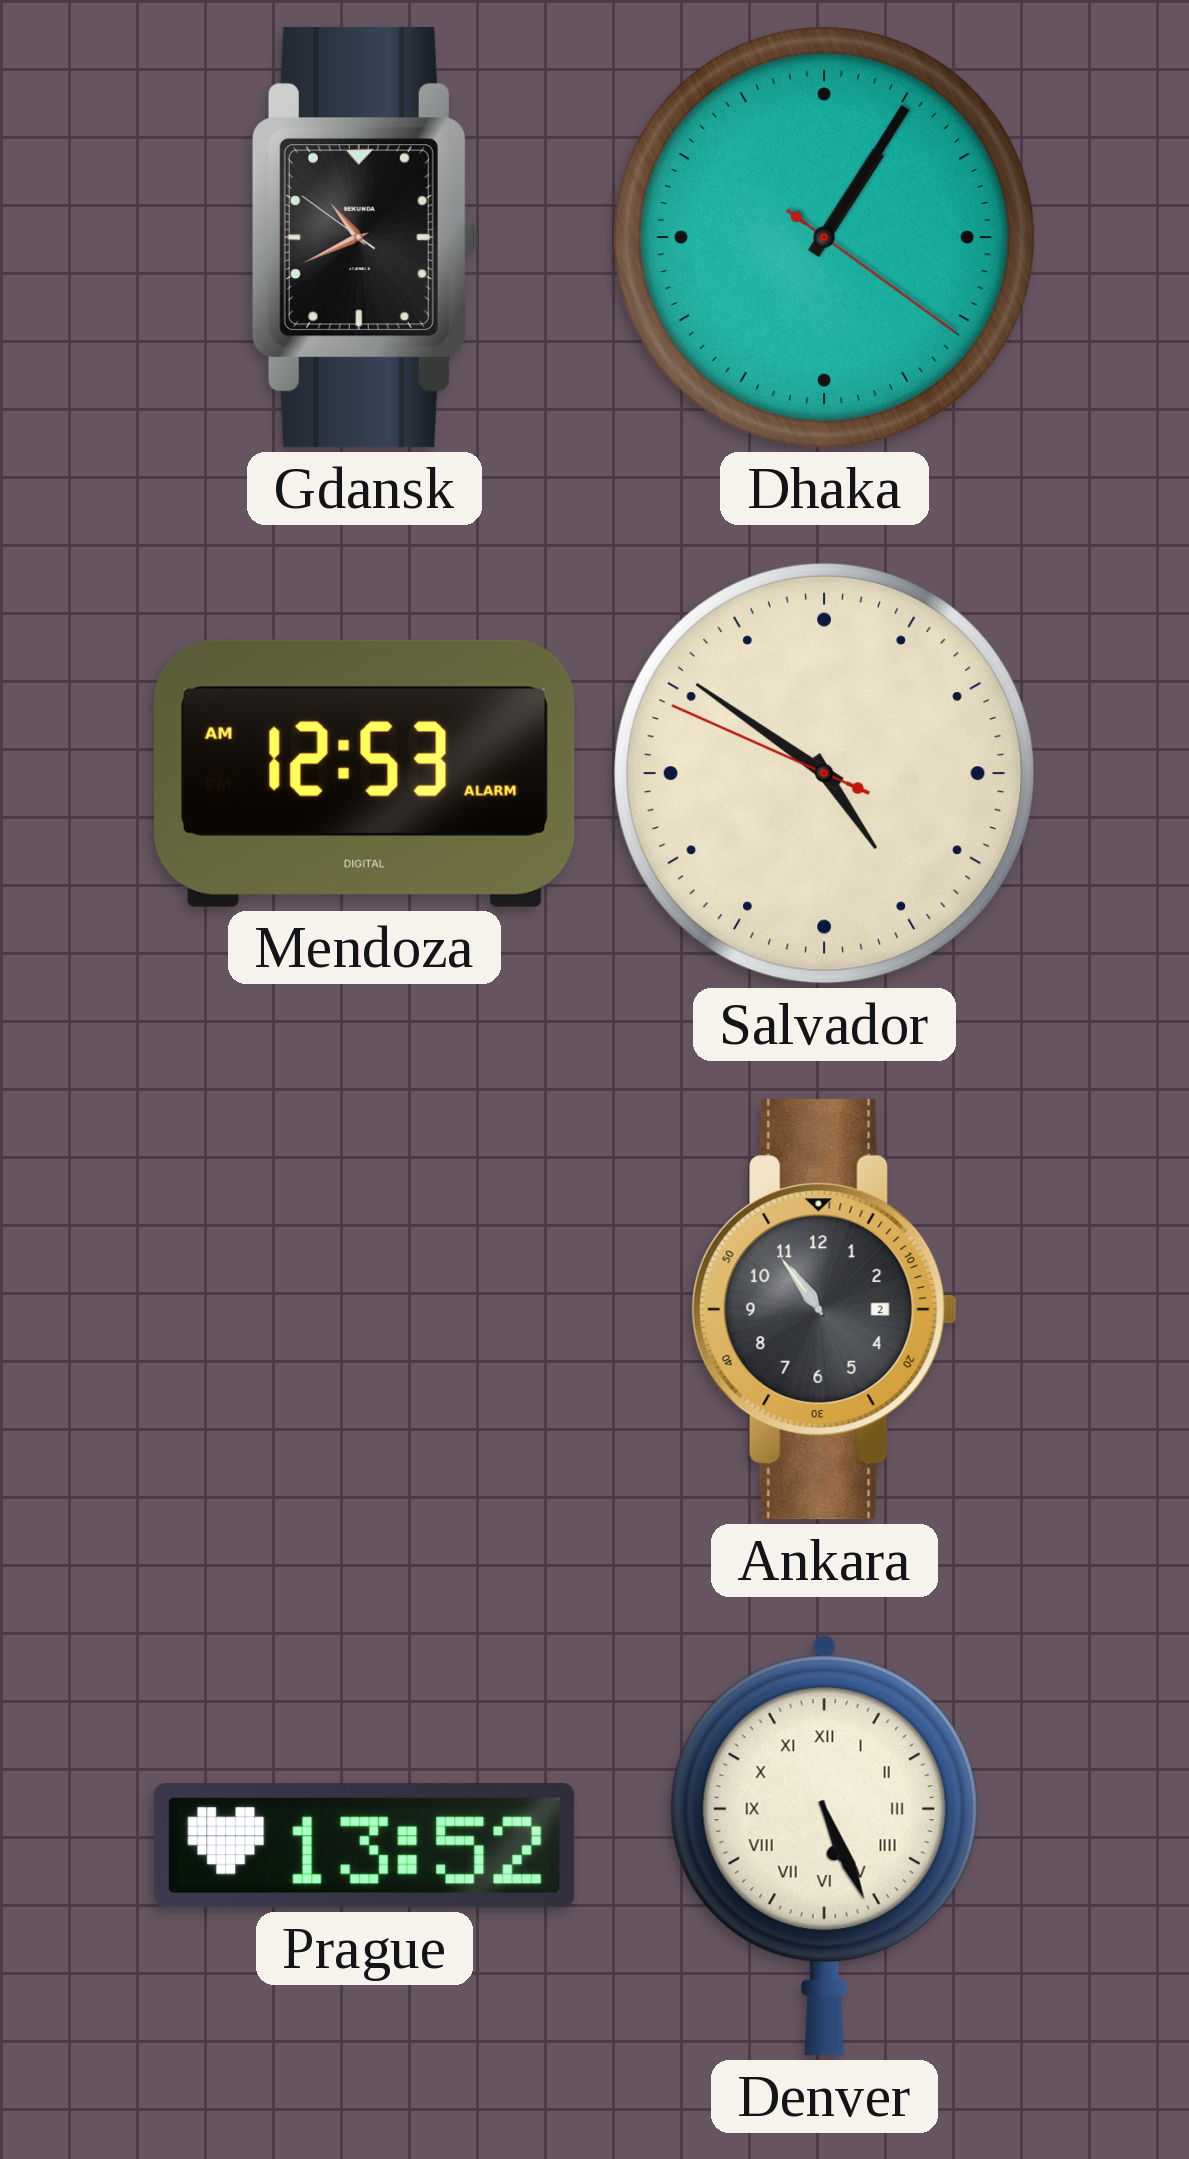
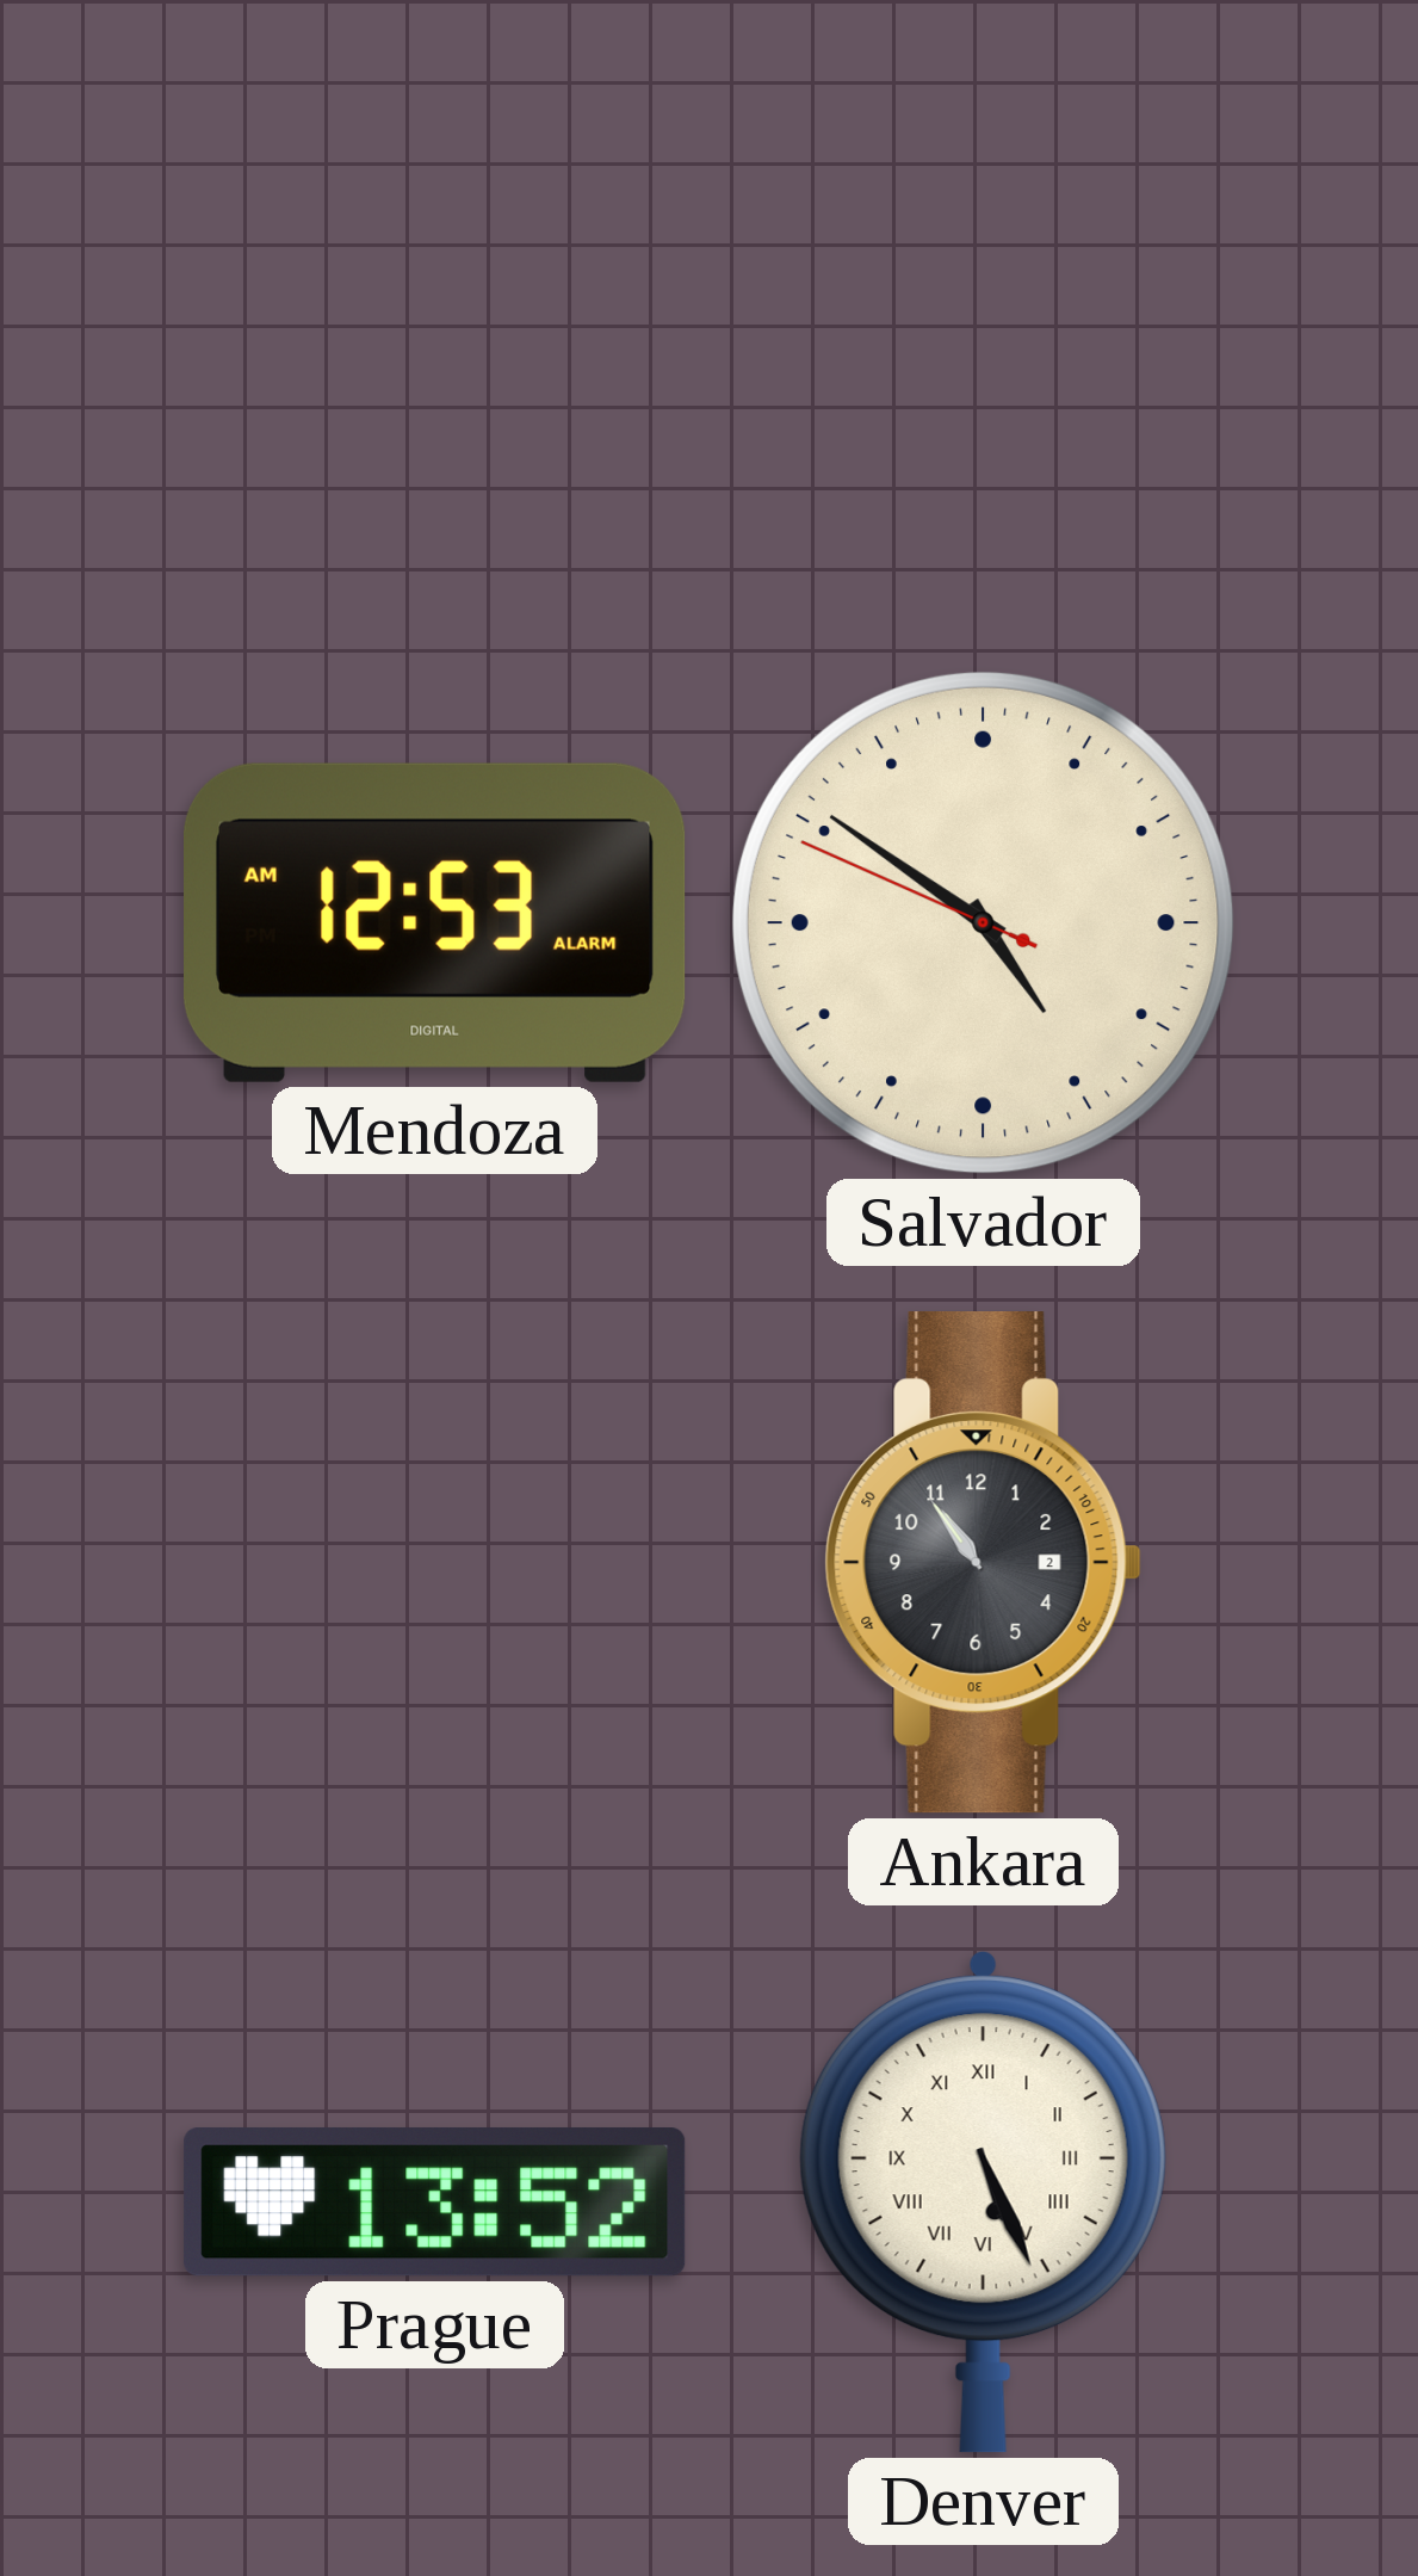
Gdansk: 10:40 -> none
Dhaka: 1:05 -> none
